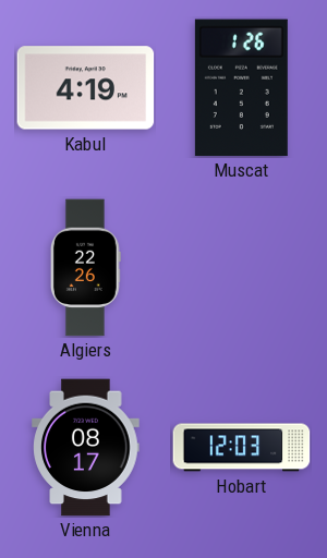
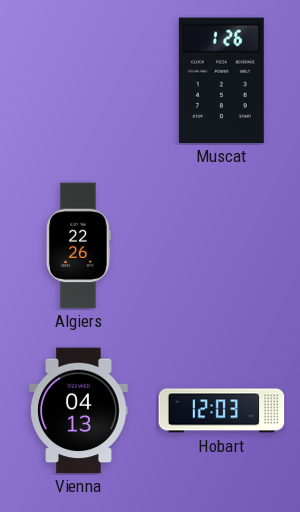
Kabul: 4:19 -> none
Vienna: 08:17 -> 04:13
